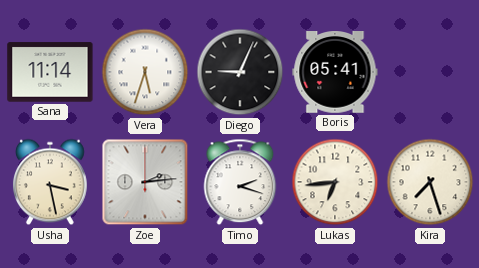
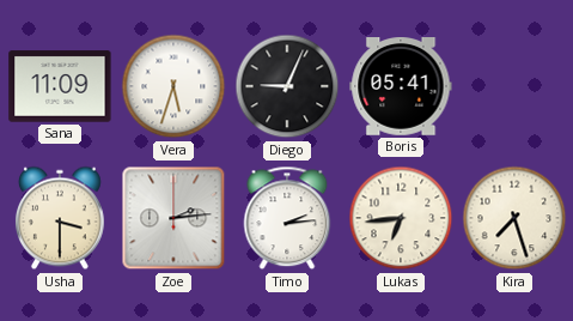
Sana: 11:14 -> 11:09
Usha: 3:28 -> 3:30
Timo: 2:18 -> 2:14
